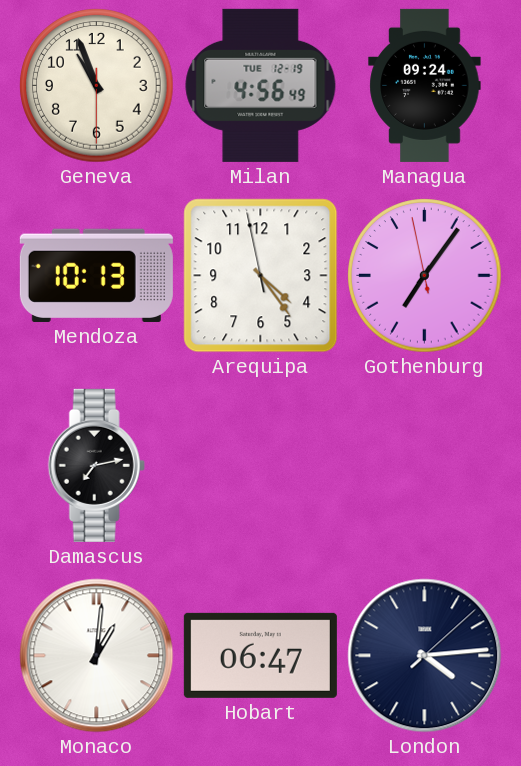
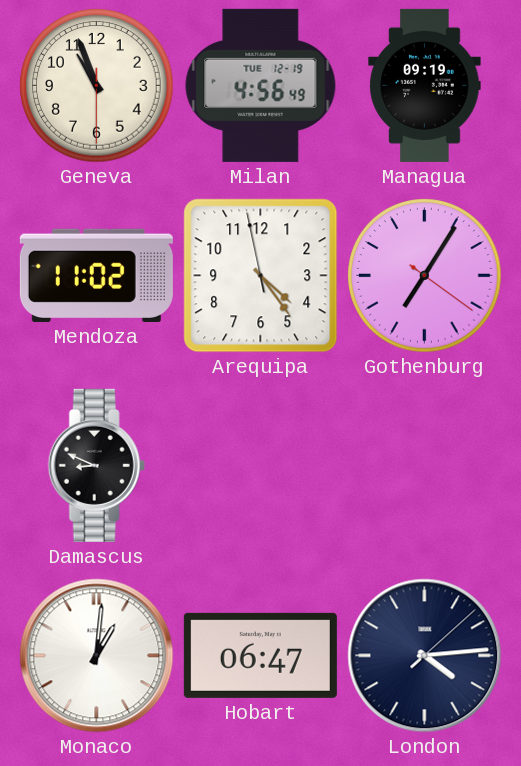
Managua: 09:24 -> 09:19
Mendoza: 10:13 -> 11:02
Gothenburg: 7:05:58 -> 7:05:21
Damascus: 7:13 -> 8:49
